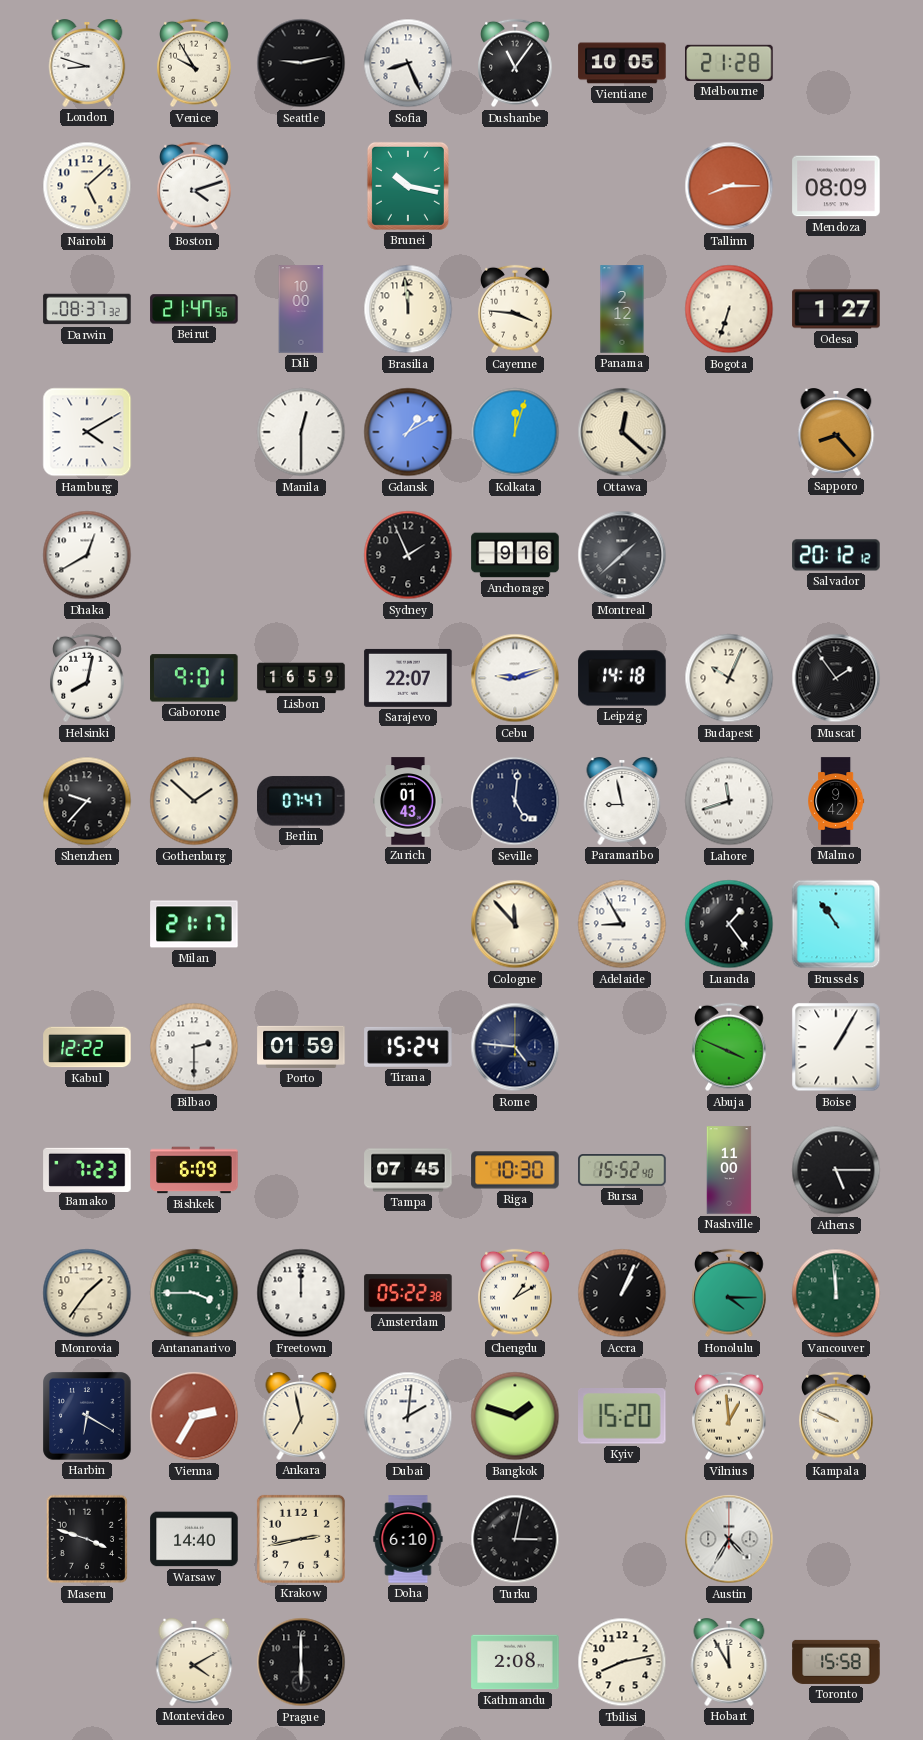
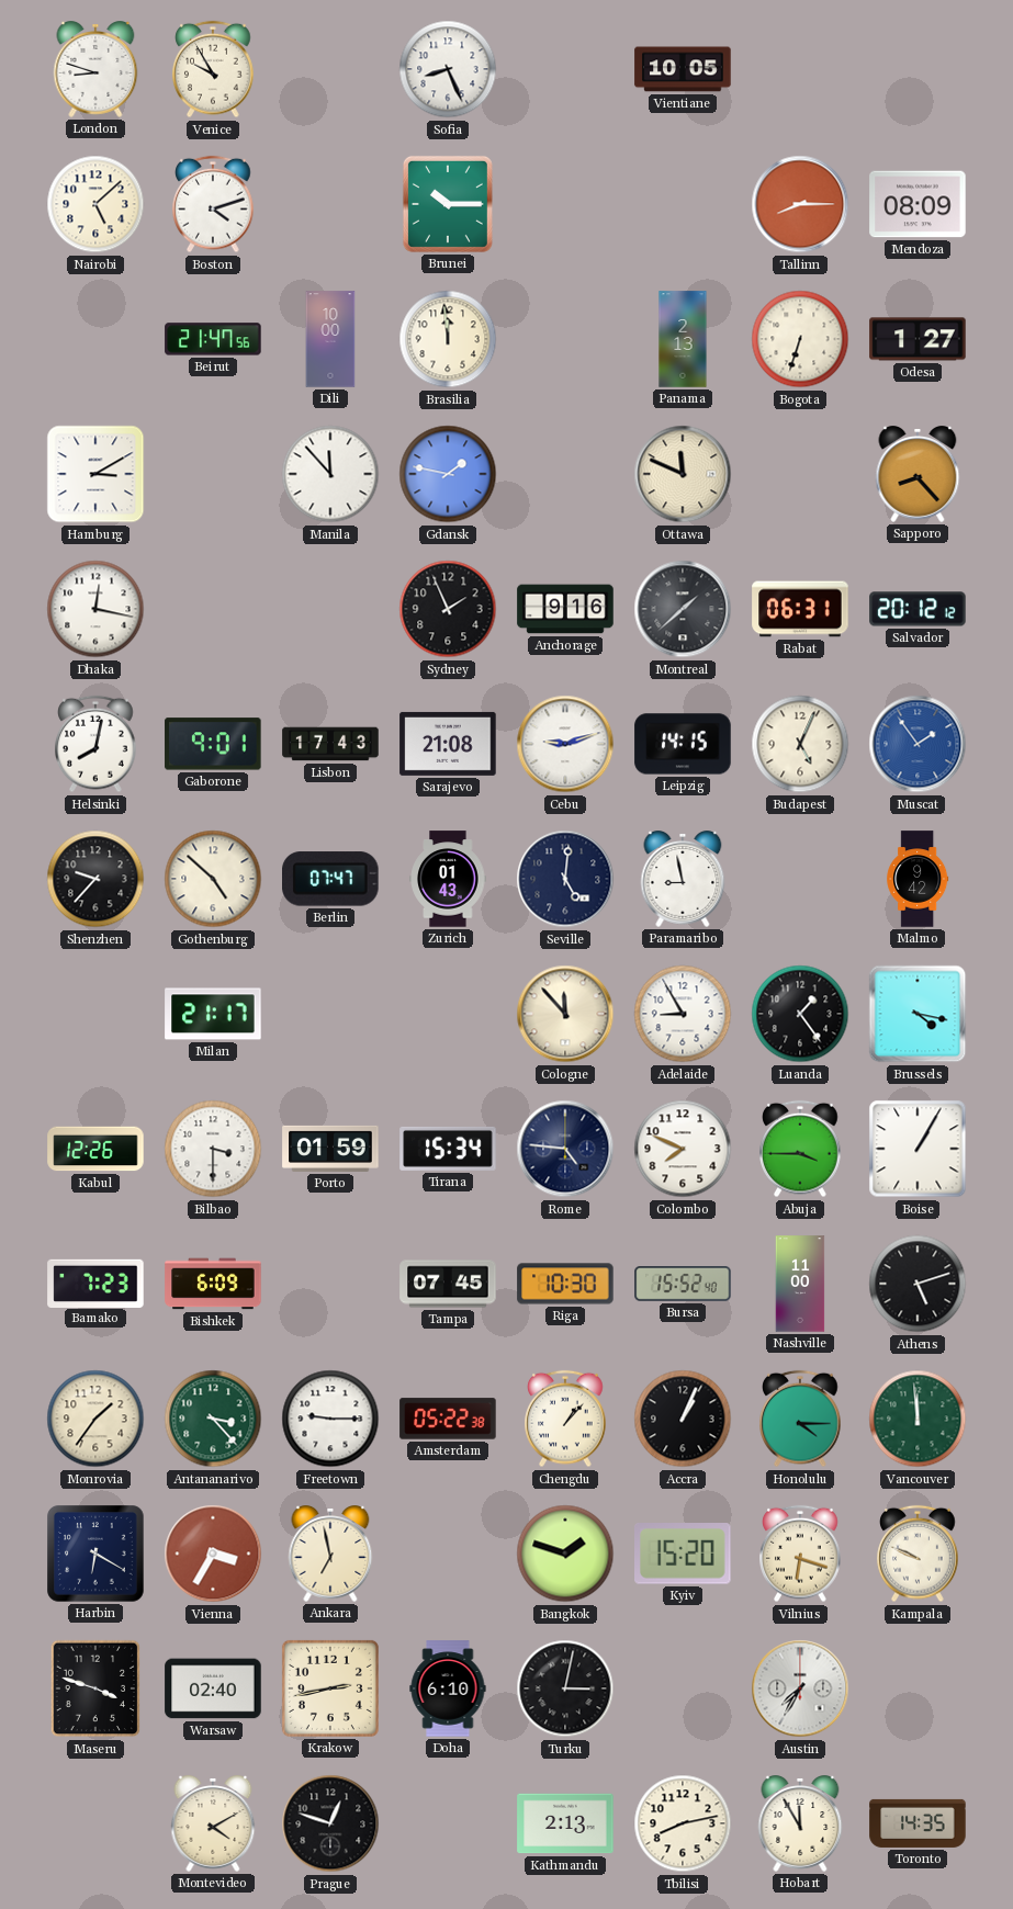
Seattle: 9:13 -> none
Dushanbe: 11:06 -> none
Melbourne: 21:28 -> none
Brunei: 10:17 -> 10:15
Darwin: 08:37 -> none
Cayenne: 3:46 -> none
Panama: 2:12 -> 2:13
Hamburg: 4:10 -> 3:10
Manila: 12:30 -> 11:53
Gdansk: 1:10 -> 1:47
Kolkata: 12:03 -> none
Ottawa: 12:22 -> 11:49
Dhaka: 12:40 -> 12:17
Rabat: none -> 06:31
Lisbon: 16:59 -> 17:43
Sarajevo: 22:07 -> 21:08
Leipzig: 14:18 -> 14:15
Budapest: 10:04 -> 5:04
Muscat dial: black -> blue
Gothenburg: 1:52 -> 4:52
Lahore: 11:42 -> none
Brussels: 10:54 -> 4:17
Kabul: 12:22 -> 12:26
Bilbao: 2:30 -> 3:30
Tirana: 15:24 -> 15:34
Colombo: none -> 7:49
Abuja: 3:49 -> 3:45
Athens: 5:15 -> 5:12
Antananarivo: 3:45 -> 3:23
Freetown: 12:00 -> 9:15
Chengdu: 1:10 -> 1:07
Vienna: 2:35 -> 3:35
Dubai: 2:01 -> none
Vilnius: 12:59 -> 6:18
Warsaw: 14:40 -> 02:40
Austin: 4:35 -> 7:35
Prague: 6:00 -> 12:48
Kathmandu: 2:08 -> 2:13
Toronto: 15:58 -> 14:35
